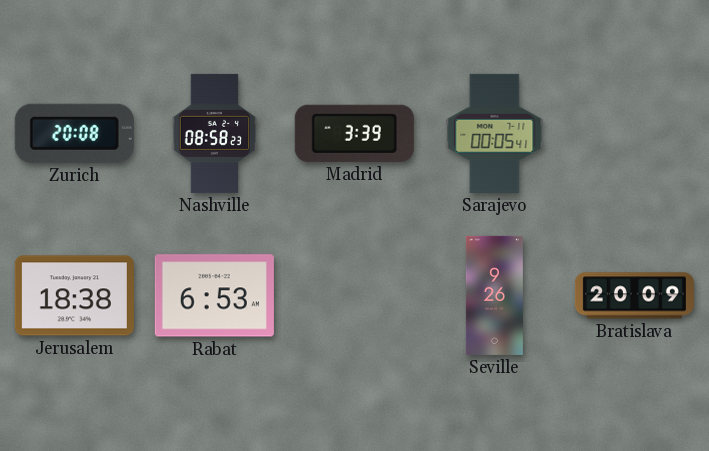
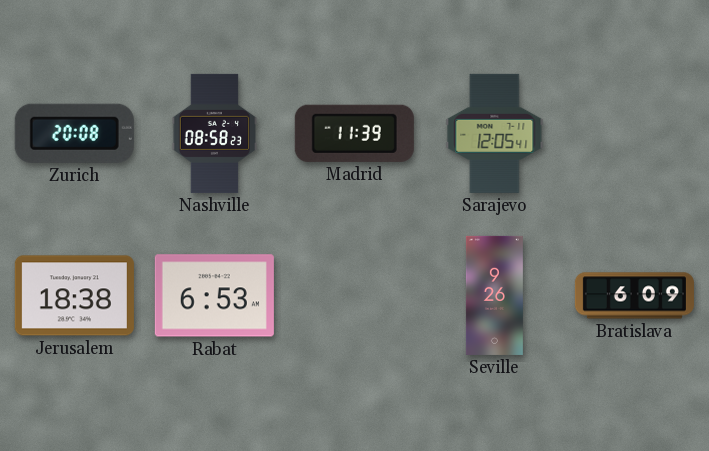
Madrid: 3:39 -> 11:39
Sarajevo: 00:05 -> 12:05
Bratislava: 20:09 -> 6:09
